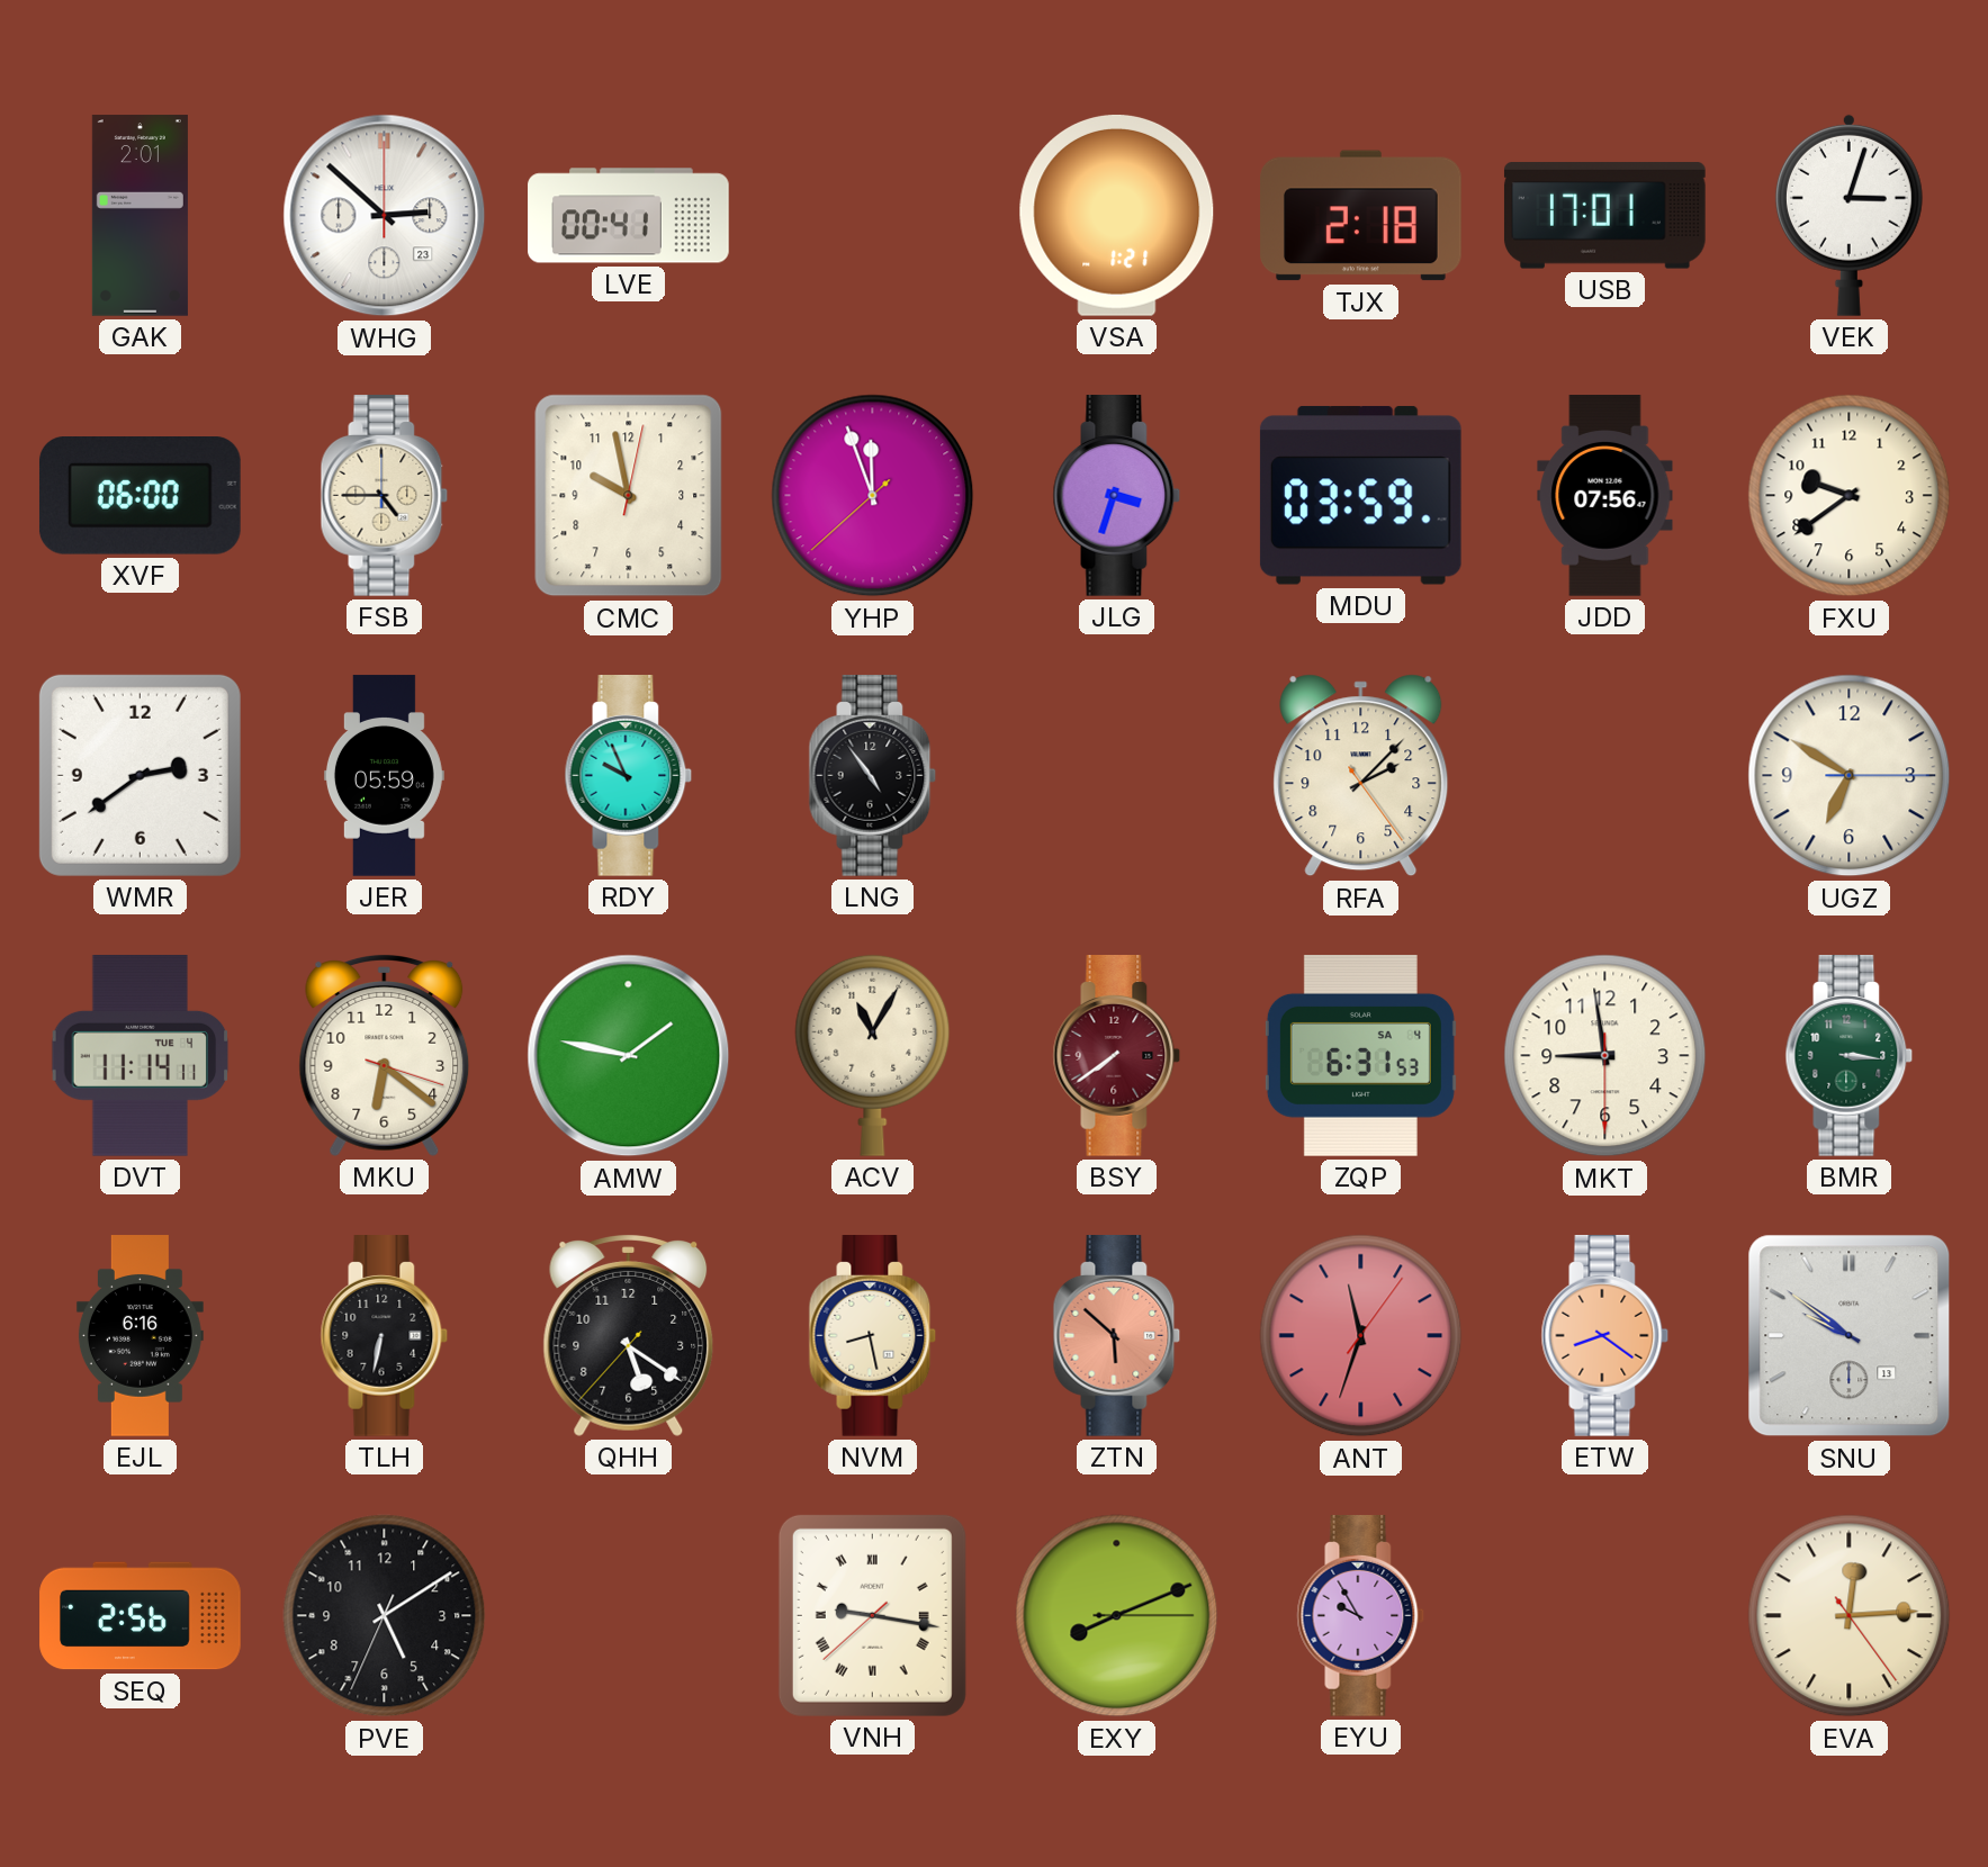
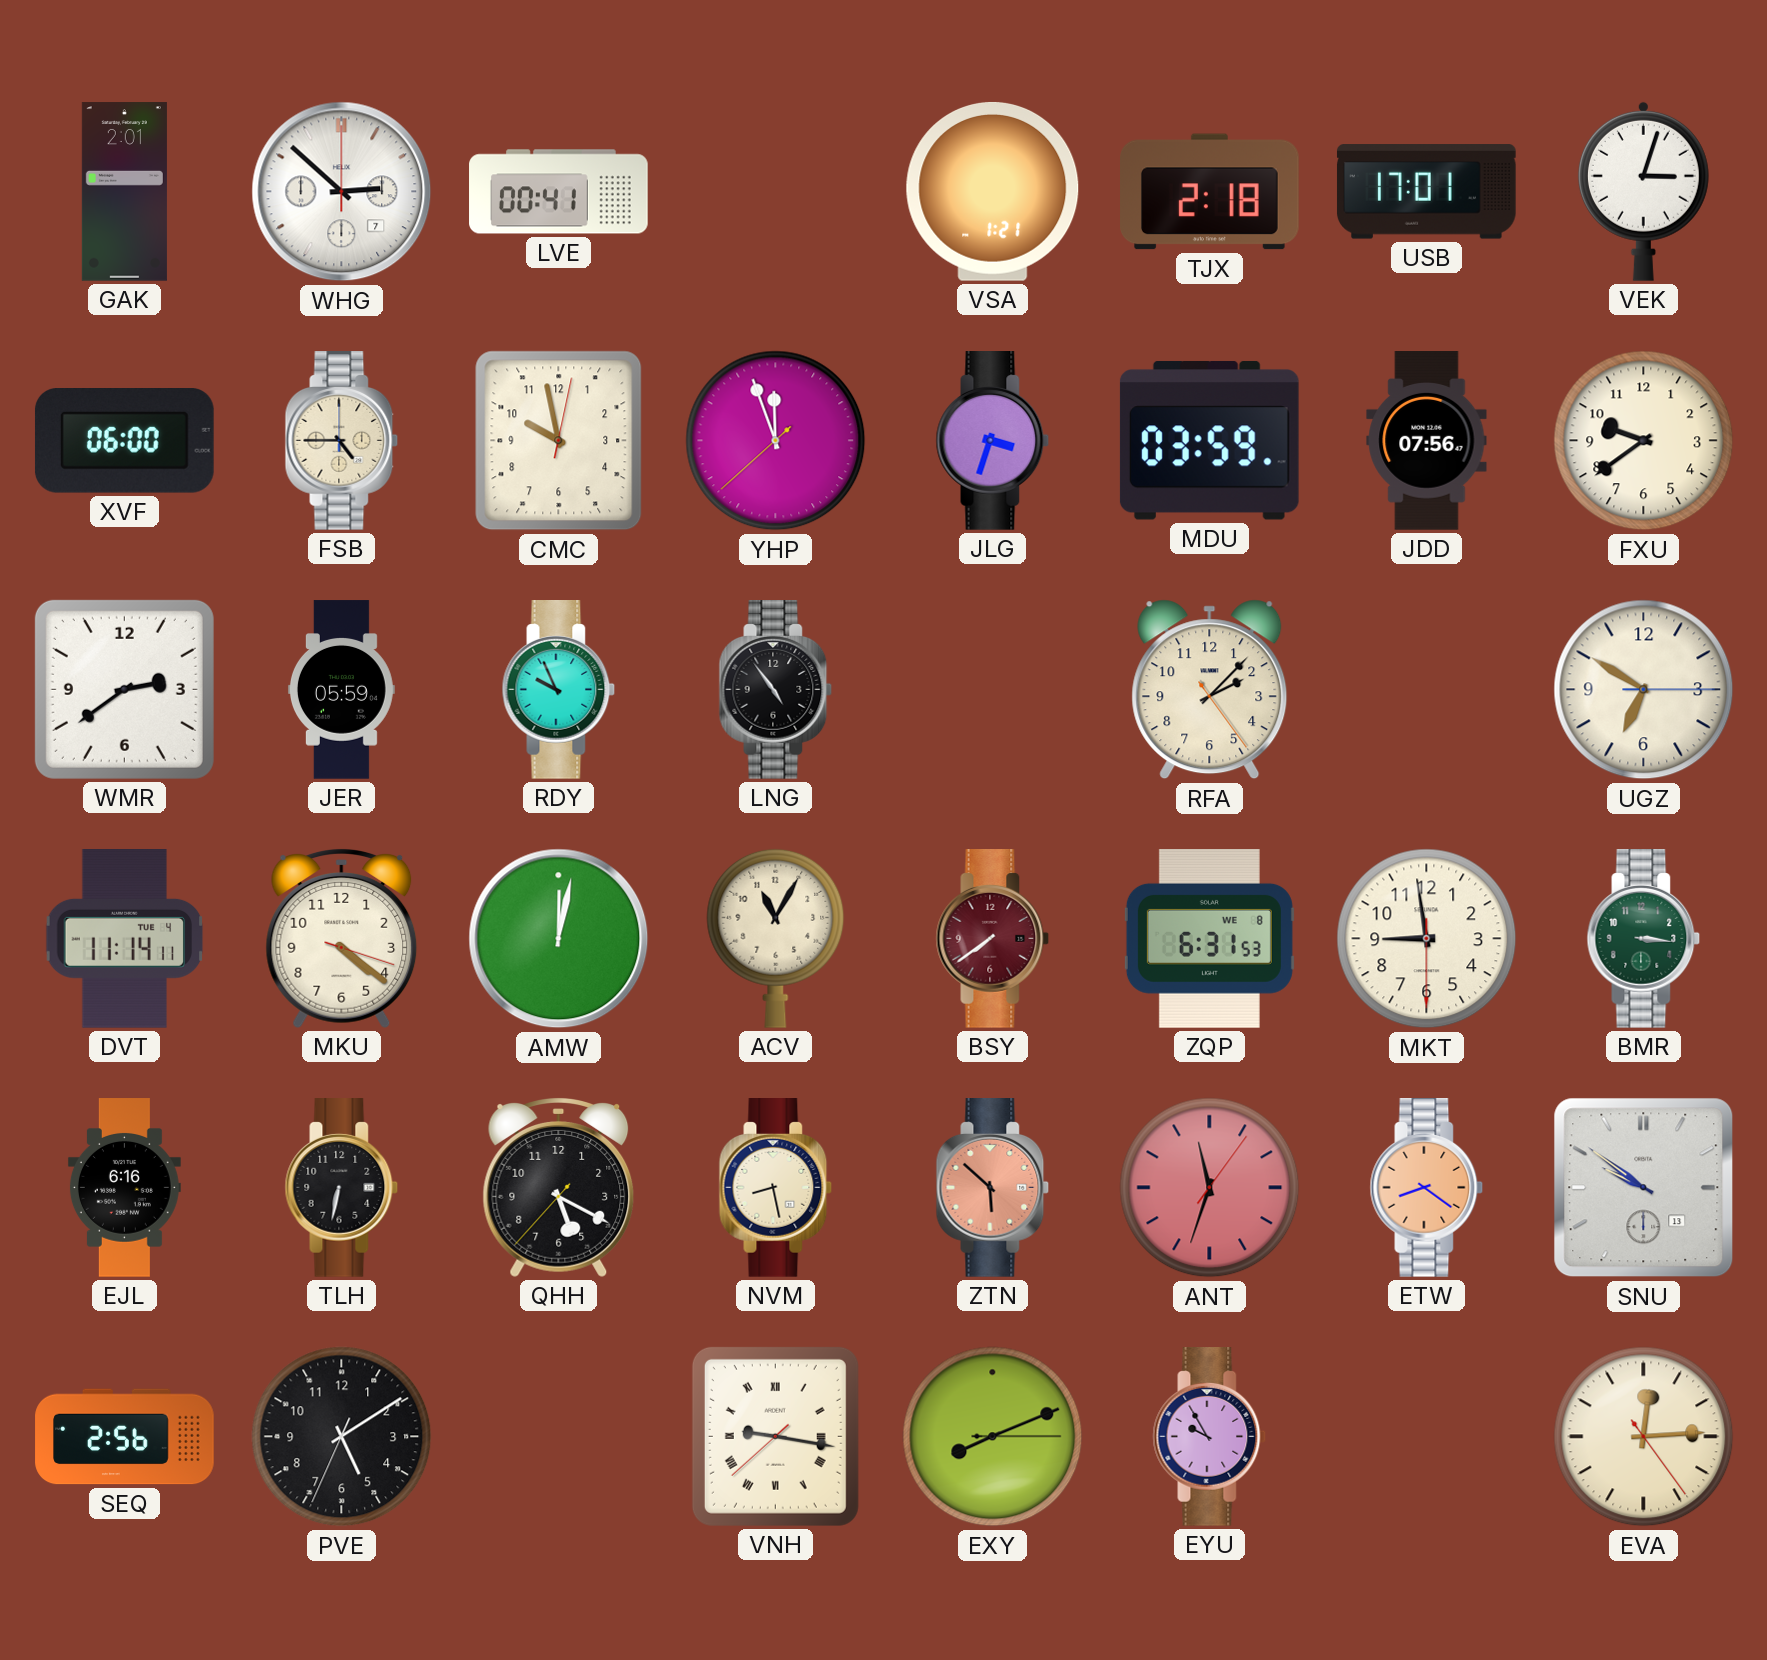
WHG date: 23 -> 7
MKU: 6:21 -> 4:21
AMW: 1:47 -> 12:02
ZQP date: SA 4 -> WE 8
QHH: 5:20 -> 5:19
